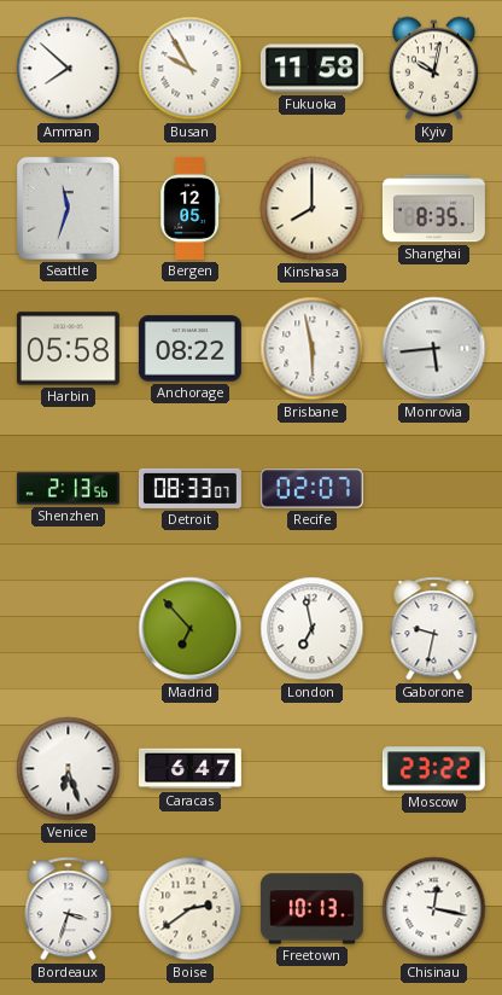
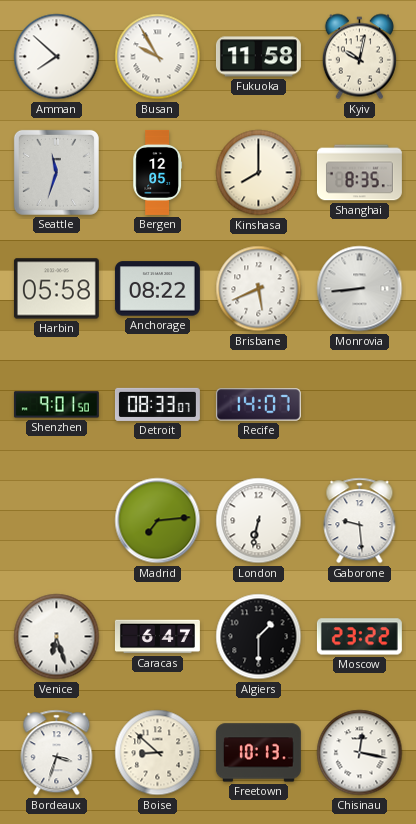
Brisbane: 5:58 -> 5:41
Monrovia: 5:44 -> 8:44
Shenzhen: 2:13 -> 9:01
Recife: 02:07 -> 14:07
Madrid: 6:53 -> 7:14
London: 6:58 -> 6:32
Gaborone: 9:32 -> 9:29
Algiers: none -> 1:30
Boise: 2:39 -> 8:52
